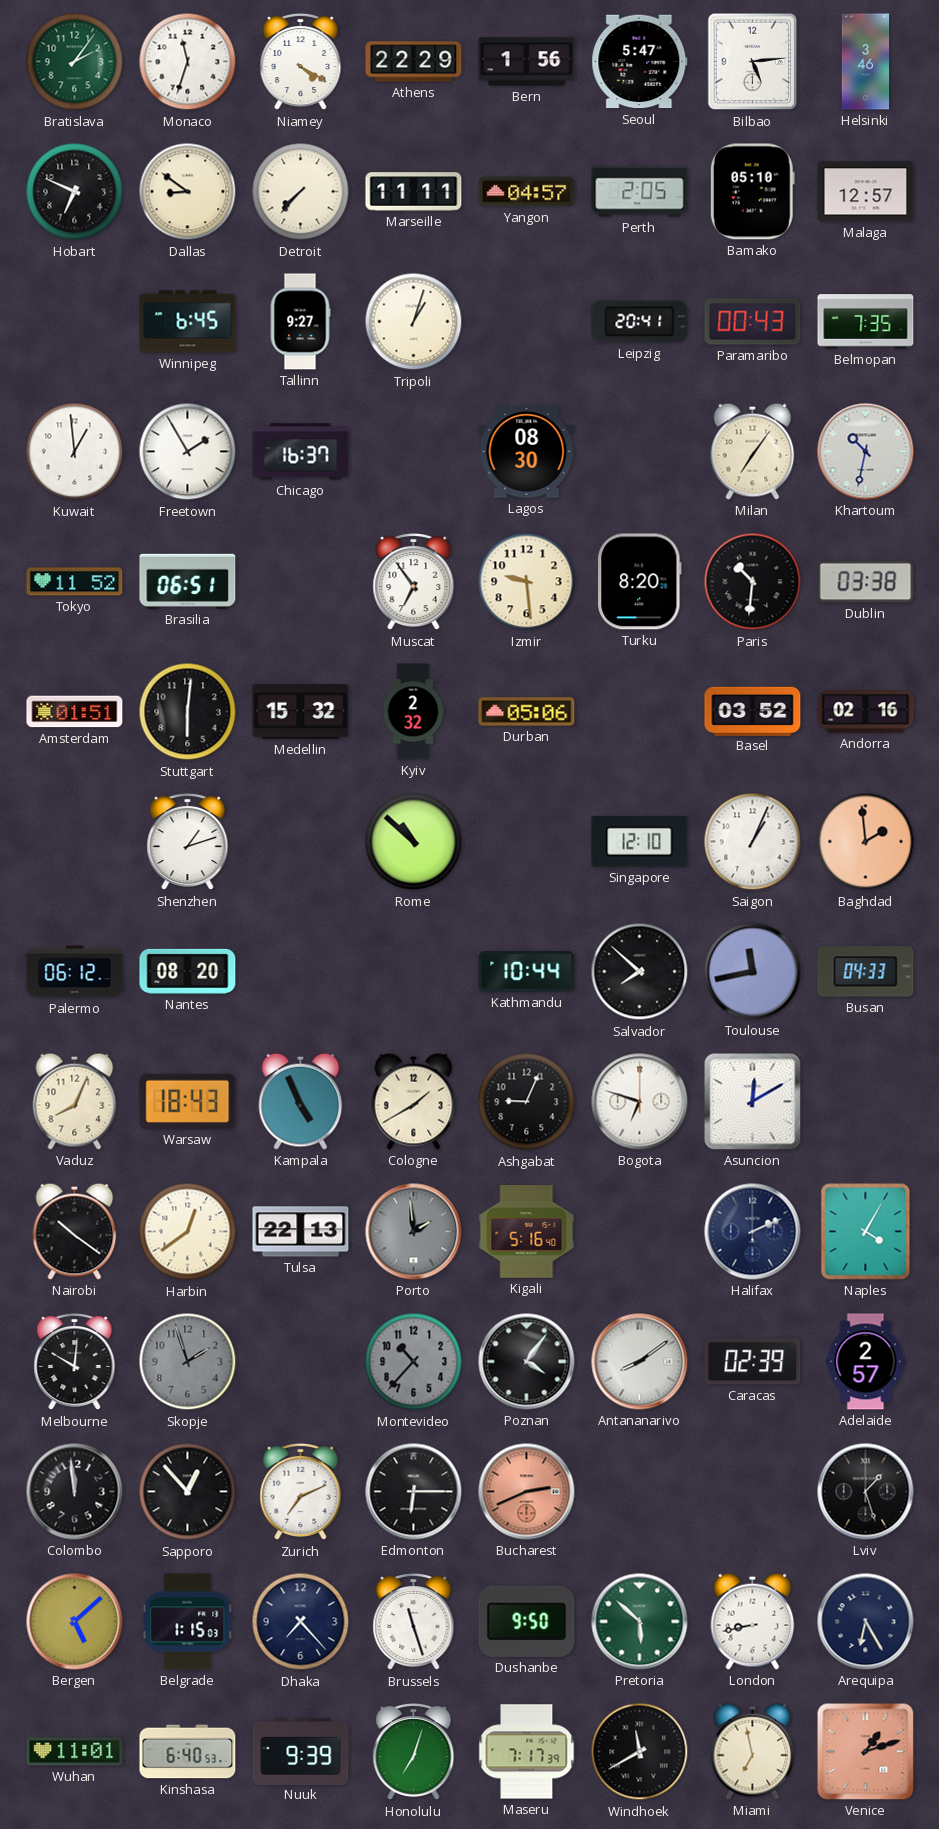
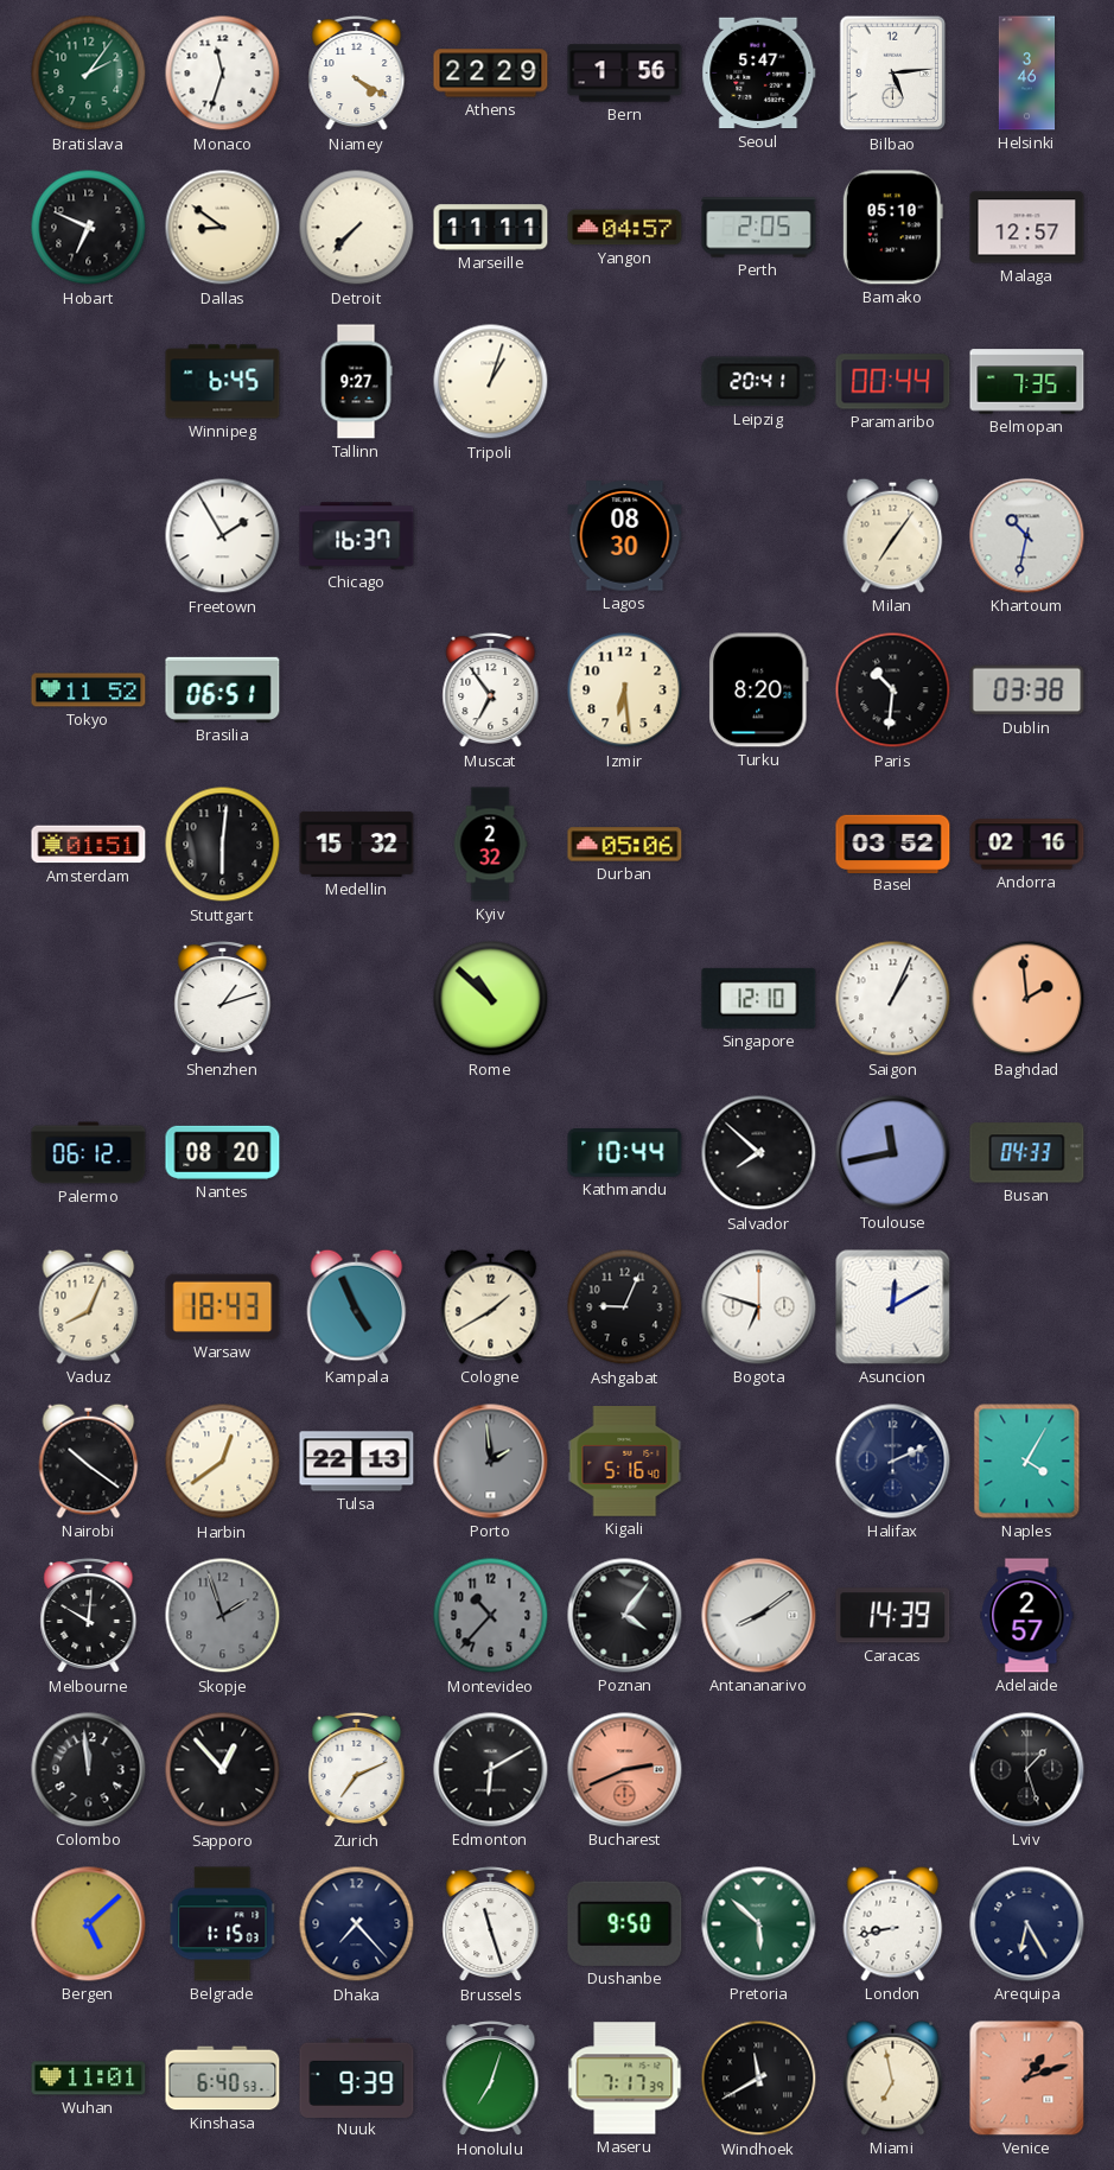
Paramaribo: 00:43 -> 00:44
Kuwait: 12:59 -> none
Izmir: 9:29 -> 6:29
Caracas: 02:39 -> 14:39
Edmonton: 6:15 -> 6:10
